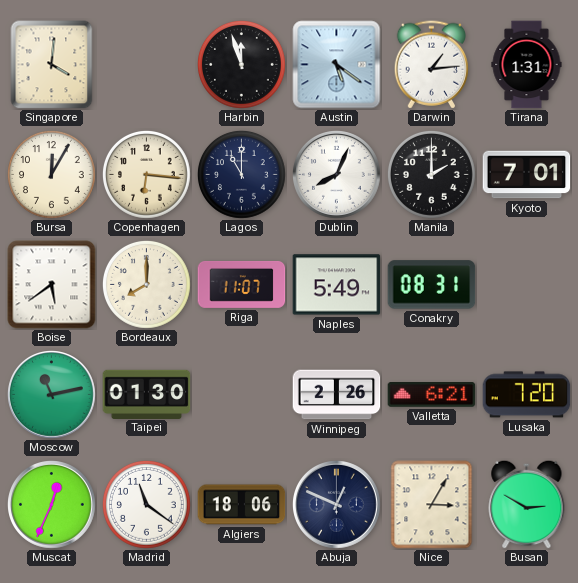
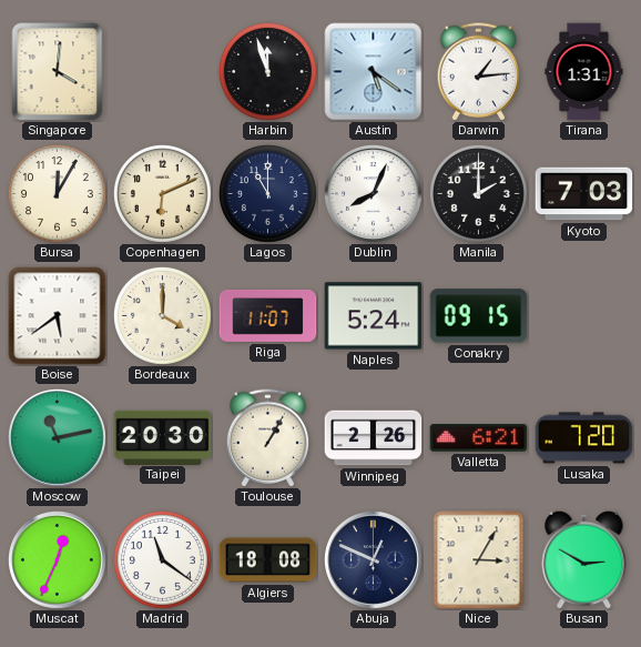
Copenhagen: 6:16 -> 6:11
Kyoto: 7:01 -> 7:03
Bordeaux: 8:00 -> 4:00
Naples: 5:49 -> 5:24
Conakry: 08:31 -> 09:15
Taipei: 01:30 -> 20:30
Toulouse: none -> 1:05
Algiers: 18:06 -> 18:08
